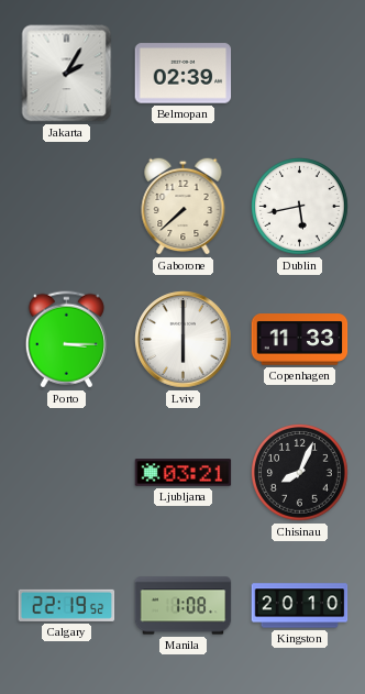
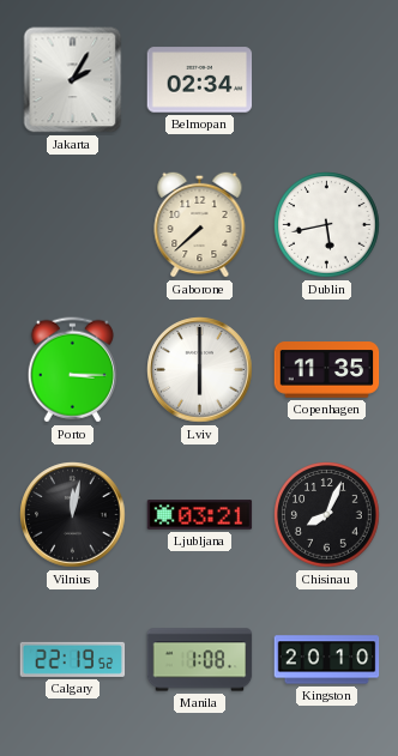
Belmopan: 02:39 -> 02:34
Copenhagen: 11:33 -> 11:35
Vilnius: none -> 12:02
